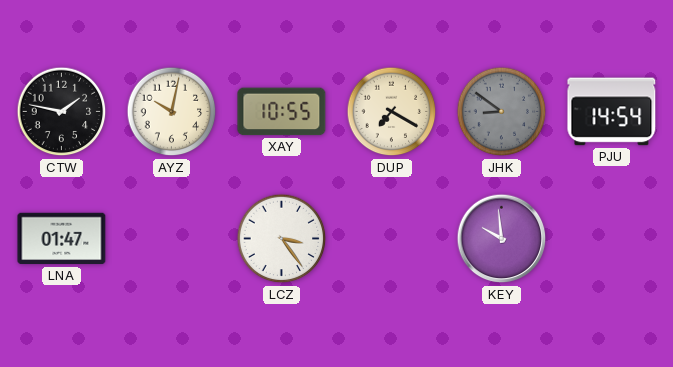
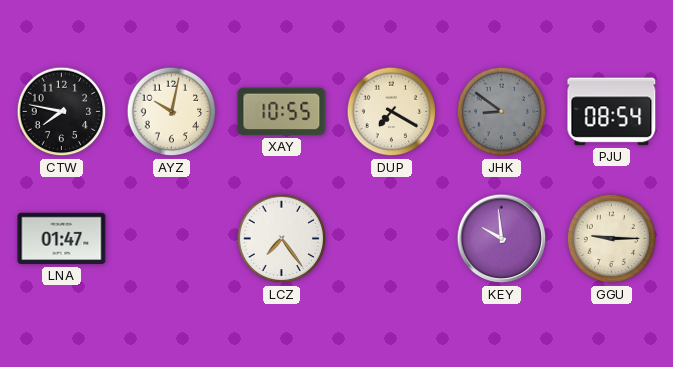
CTW: 1:47 -> 7:47
PJU: 14:54 -> 08:54
LCZ: 3:24 -> 7:24
GGU: none -> 9:15
